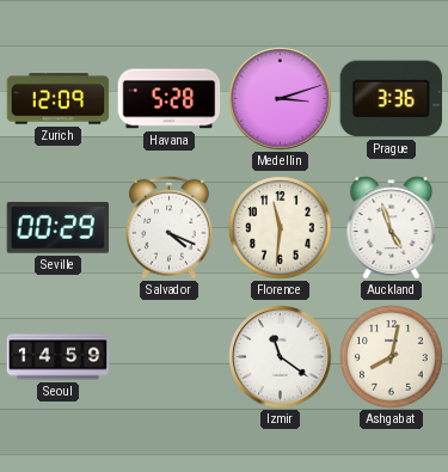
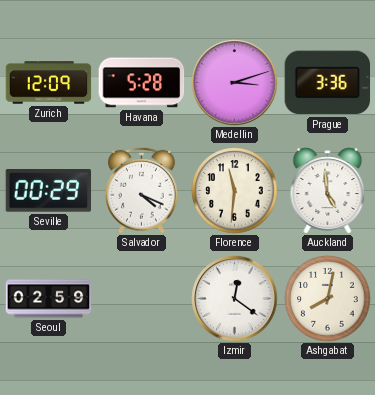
Auckland: 4:57 -> 4:59
Seoul: 14:59 -> 02:59
Izmir: 11:21 -> 12:21
